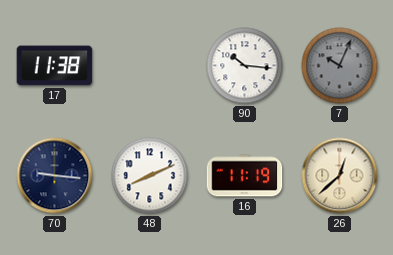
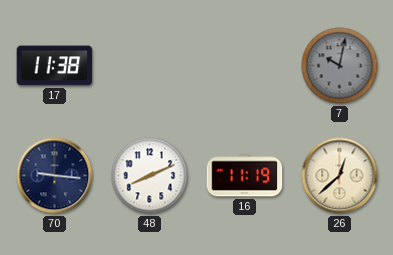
90: 10:16 -> none
7: 10:04 -> 10:02
